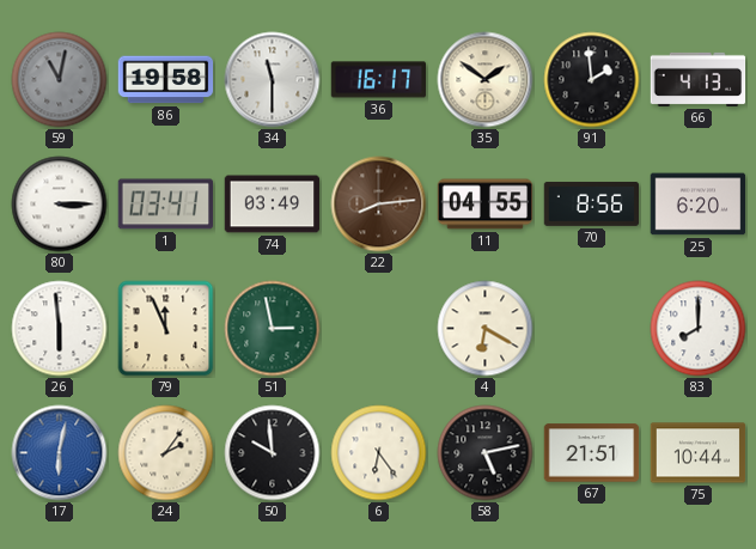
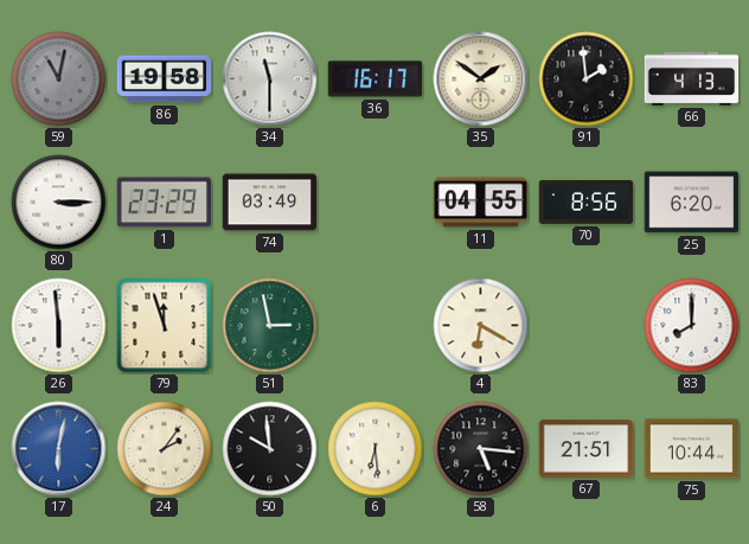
1: 03:41 -> 23:29
22: 8:14 -> none
79: 11:56 -> 11:57
6: 6:24 -> 6:29
58: 5:13 -> 5:16
